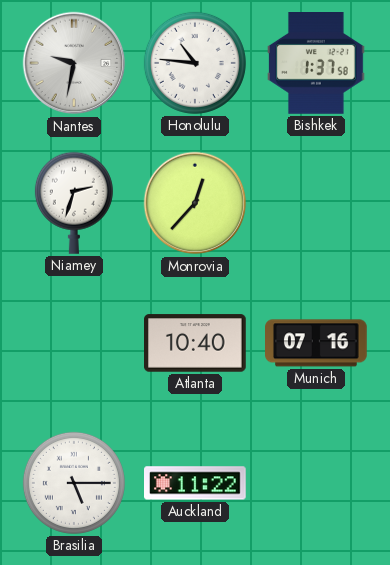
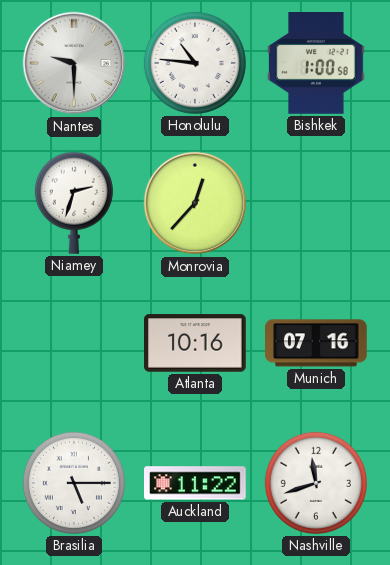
Nantes: 9:32 -> 9:30
Bishkek: 1:37 -> 1:00
Atlanta: 10:40 -> 10:16
Nashville: none -> 11:42
